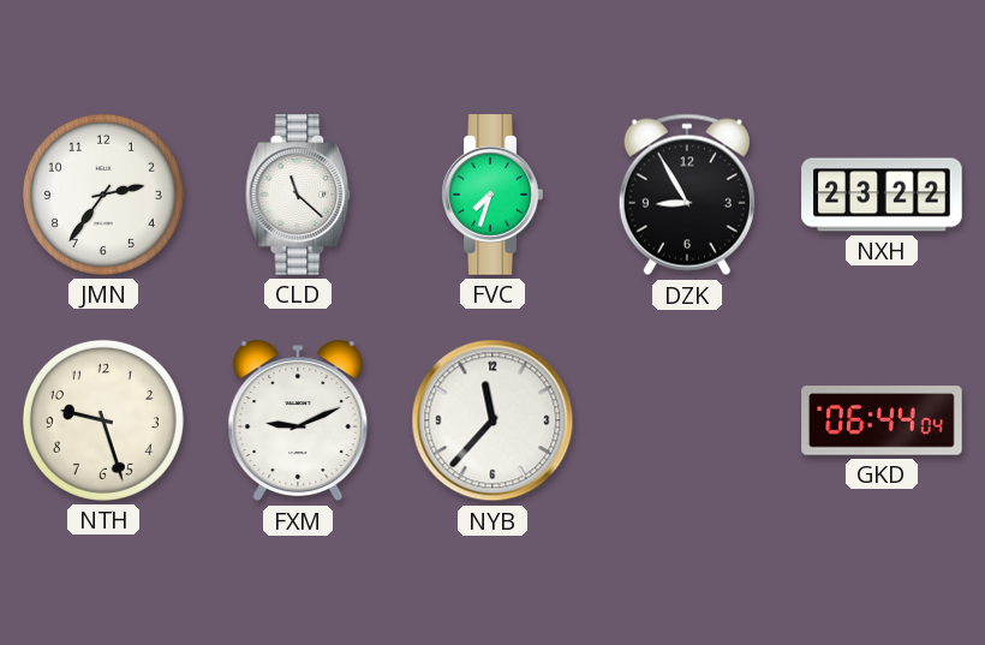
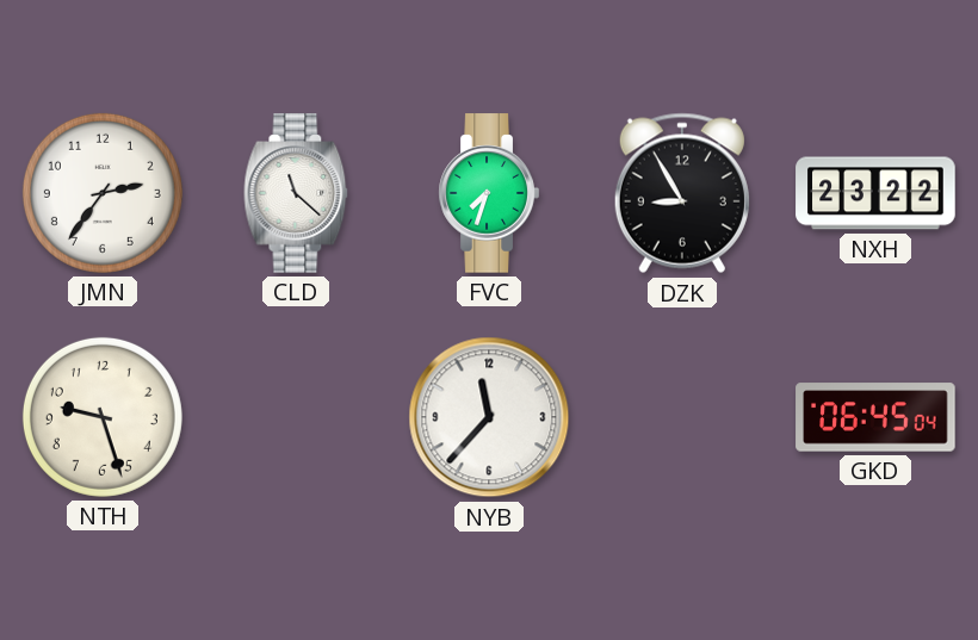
FXM: 9:11 -> none
GKD: 06:44 -> 06:45
